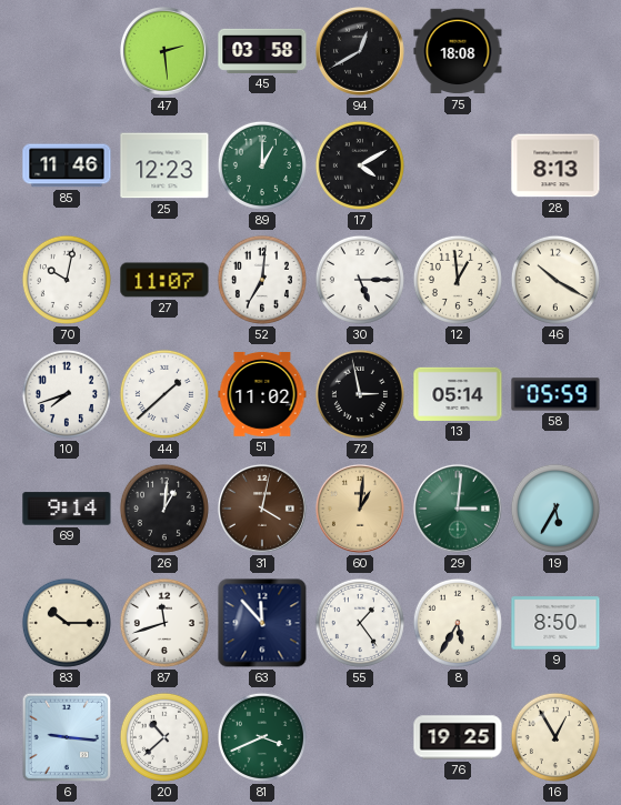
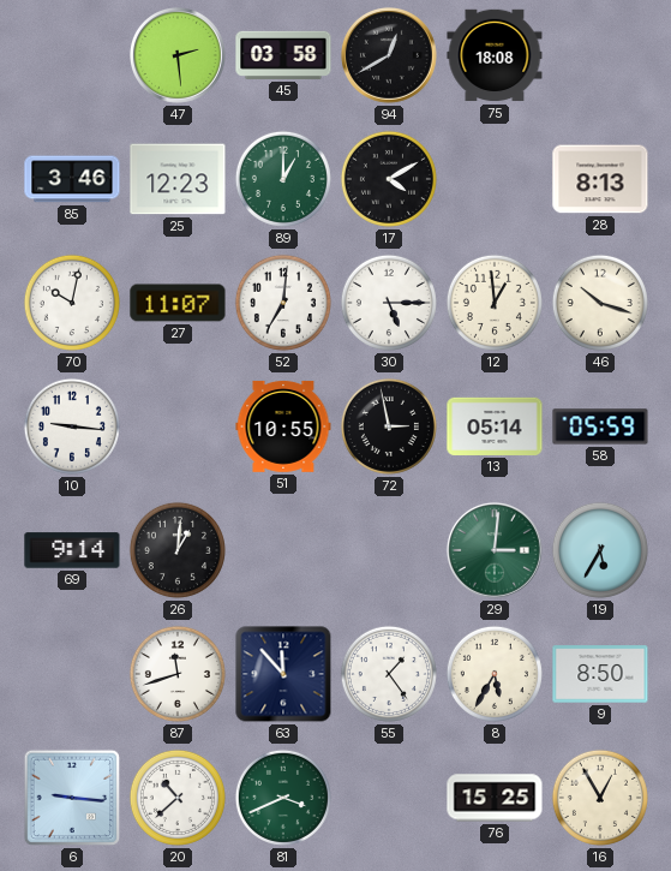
85: 11:46 -> 3:46
46: 10:20 -> 10:18
10: 7:42 -> 9:16
44: 1:38 -> none
51: 11:02 -> 10:55
31: 4:02 -> none
60: 1:01 -> none
83: 10:15 -> none
76: 19:25 -> 15:25
